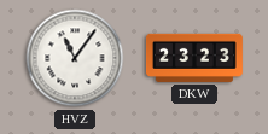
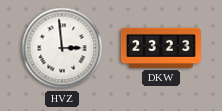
HVZ: 11:06 -> 2:59
